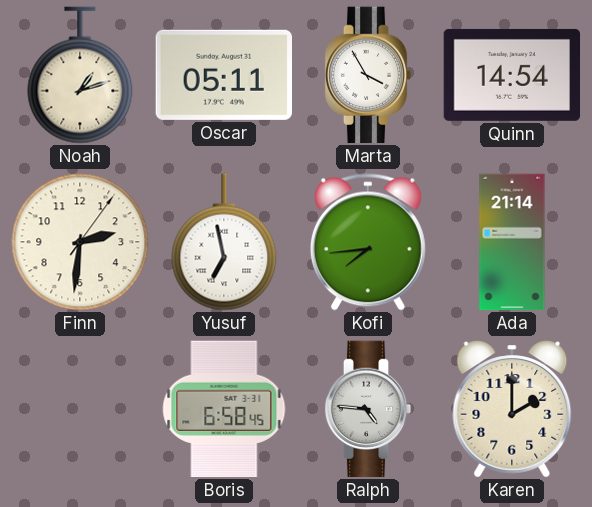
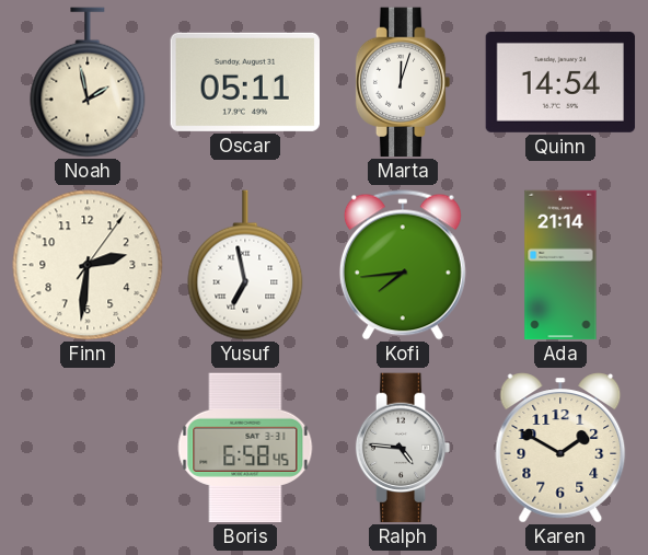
Noah: 1:12 -> 1:58
Marta: 3:55 -> 12:03
Karen: 2:00 -> 1:50
